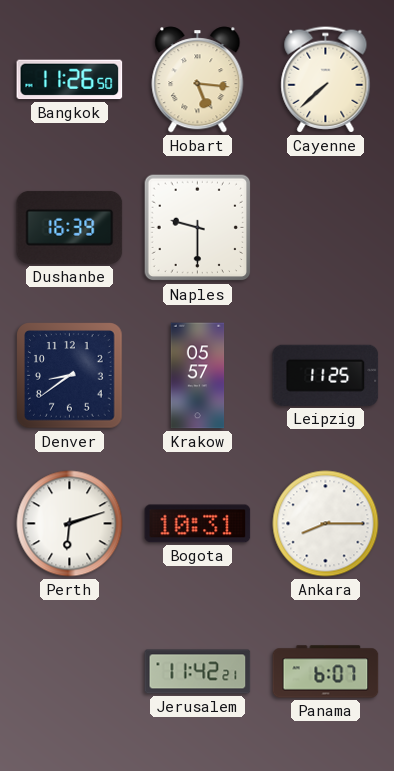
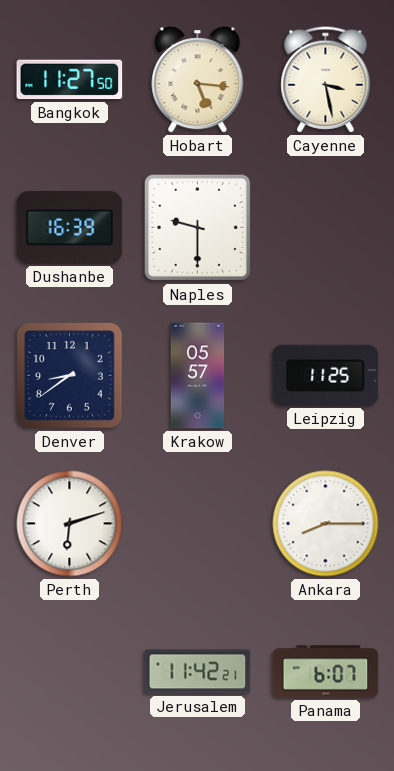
Bangkok: 11:26 -> 11:27
Cayenne: 7:38 -> 3:28
Bogota: 10:31 -> none
